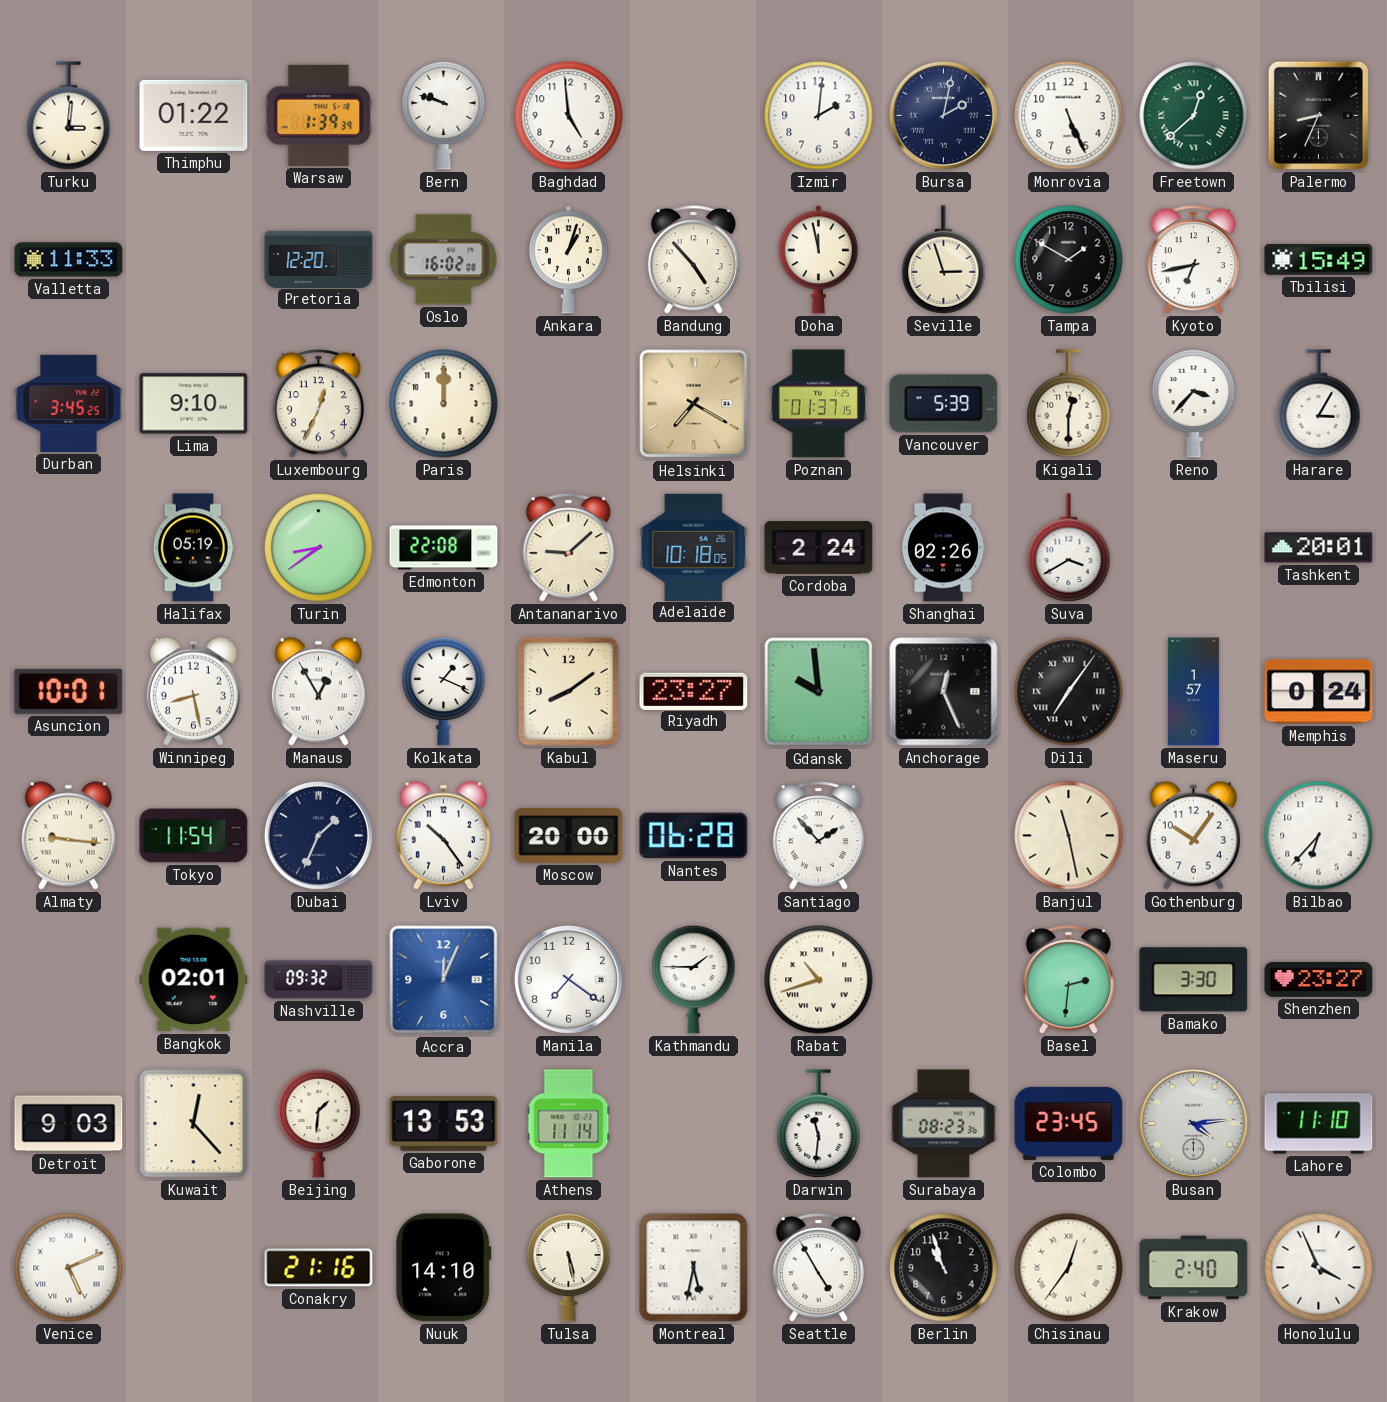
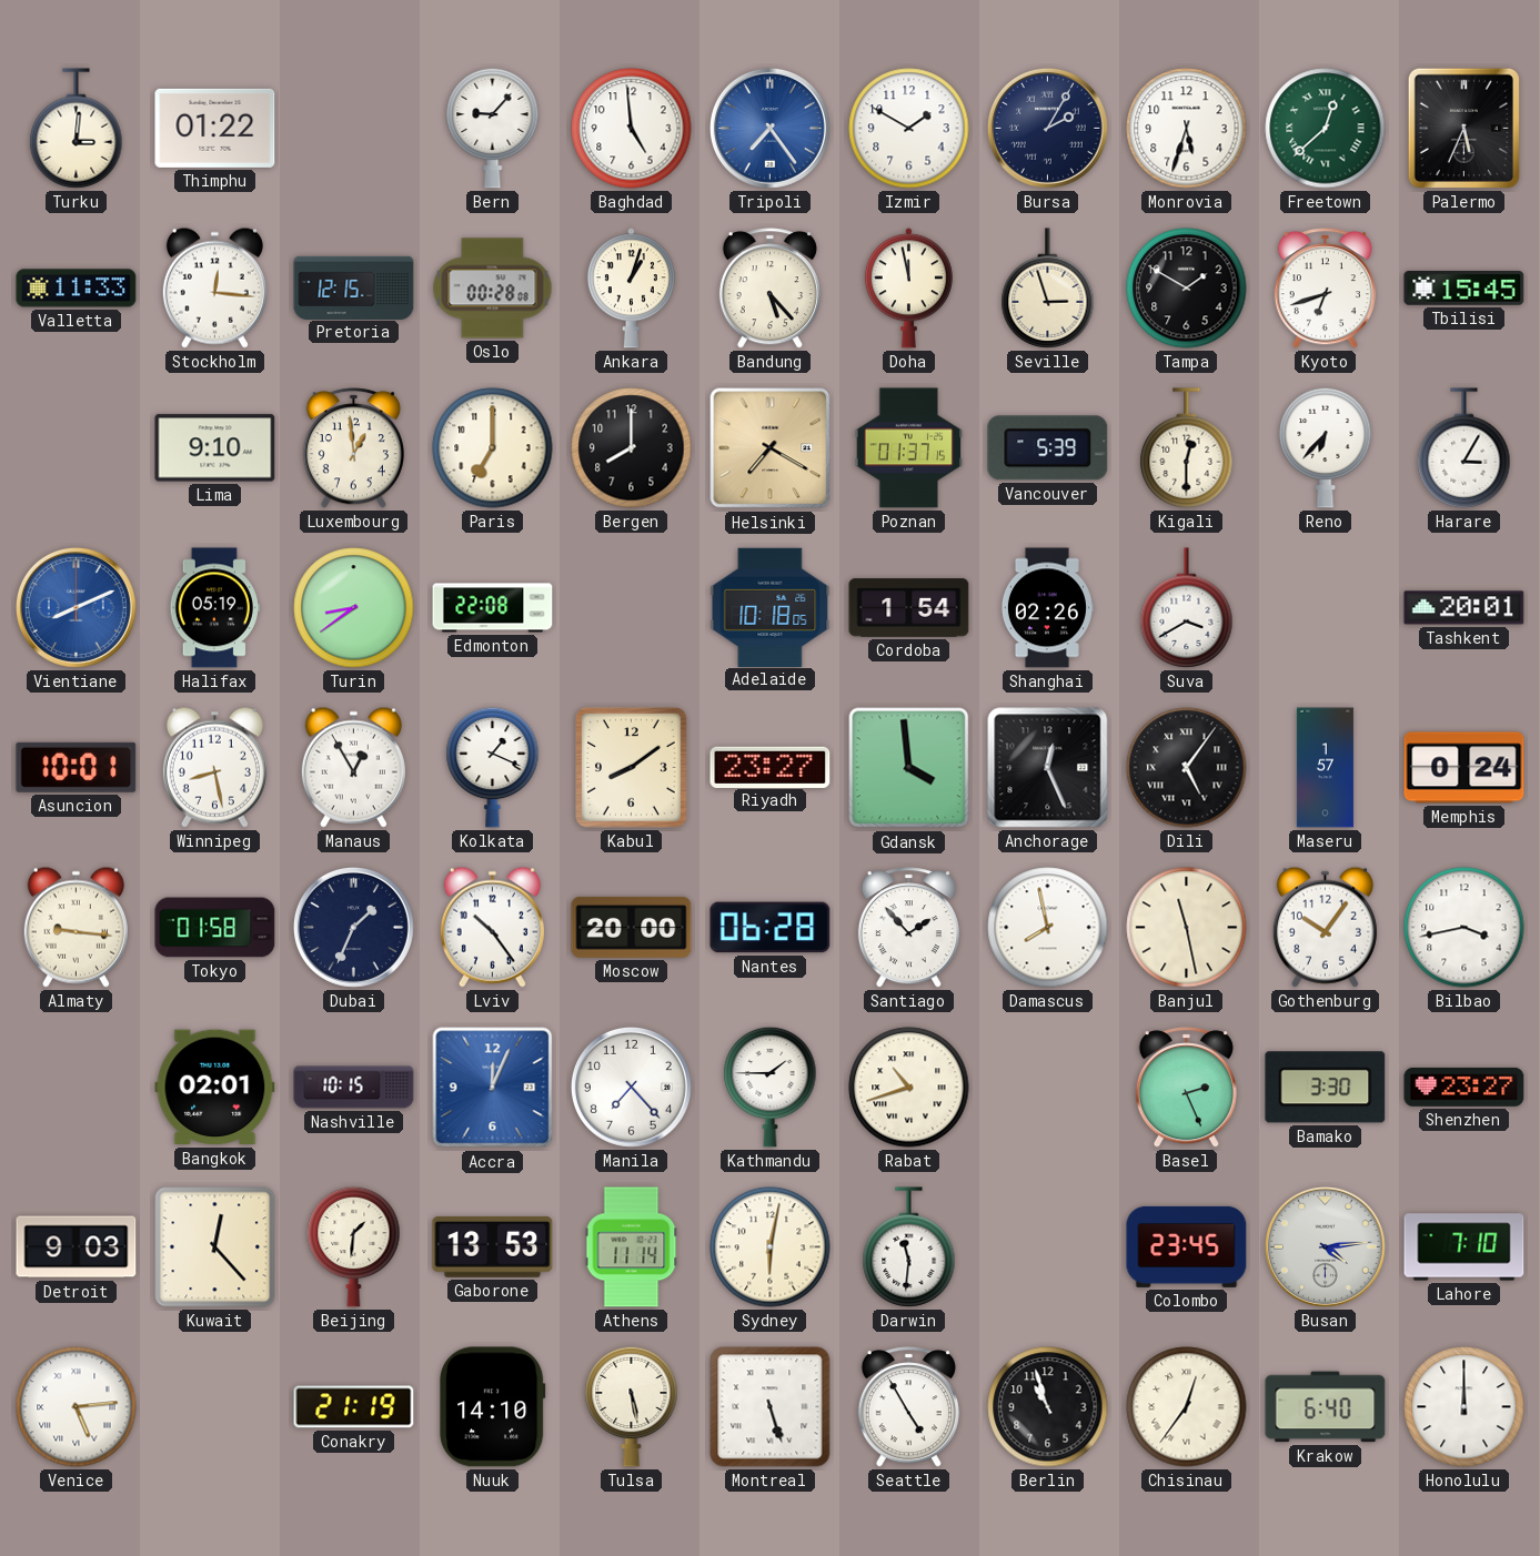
Warsaw: 1:39 -> none
Bern: 9:48 -> 9:07
Tripoli: none -> 7:24
Izmir: 2:01 -> 1:50
Bursa: 2:02 -> 2:05
Monrovia: 5:26 -> 5:33
Palermo: 8:34 -> 5:34
Stockholm: none -> 12:16
Pretoria: 12:20 -> 12:15
Oslo: 16:02 -> 00:28
Bandung: 4:53 -> 5:23
Kyoto: 6:43 -> 6:42
Tbilisi: 15:49 -> 15:45
Durban: 3:45 -> none
Luxembourg: 12:34 -> 12:59
Paris: 12:00 -> 7:00
Bergen: none -> 8:00
Reno: 3:37 -> 6:37
Vientiane: none -> 8:11
Antananarivo: 9:08 -> none
Cordoba: 2:24 -> 1:54
Gdansk: 9:59 -> 3:59
Dili: 7:06 -> 5:06
Tokyo: 11:54 -> 01:58
Damascus: none -> 7:58
Bilbao: 6:37 -> 3:43
Nashville: 09:32 -> 10:15
Manila: 7:21 -> 7:23
Basel: 2:31 -> 2:26
Sydney: none -> 6:02
Surabaya: 08:23 -> none
Lahore: 11:10 -> 7:10
Venice: 5:11 -> 5:14
Conakry: 21:16 -> 21:19
Montreal: 5:32 -> 5:27
Krakow: 2:40 -> 6:40
Honolulu: 3:56 -> 12:00
